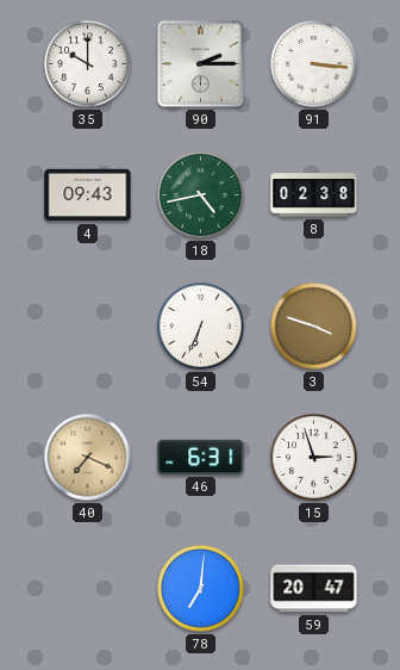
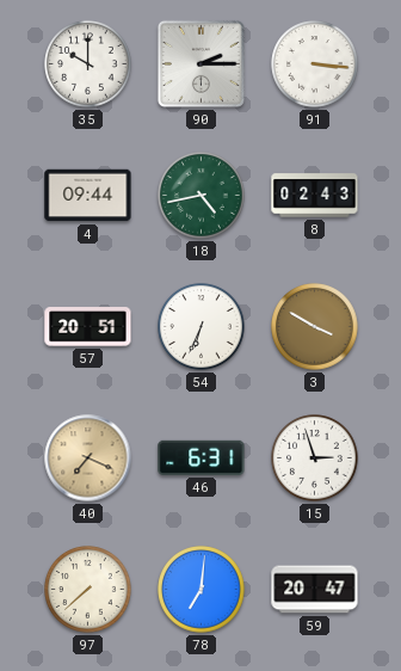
4: 09:43 -> 09:44
8: 02:38 -> 02:43
57: none -> 20:51
3: 3:48 -> 3:50
97: none -> 7:38
